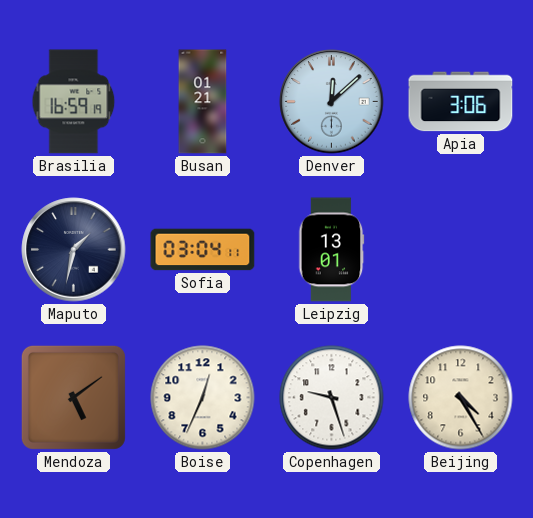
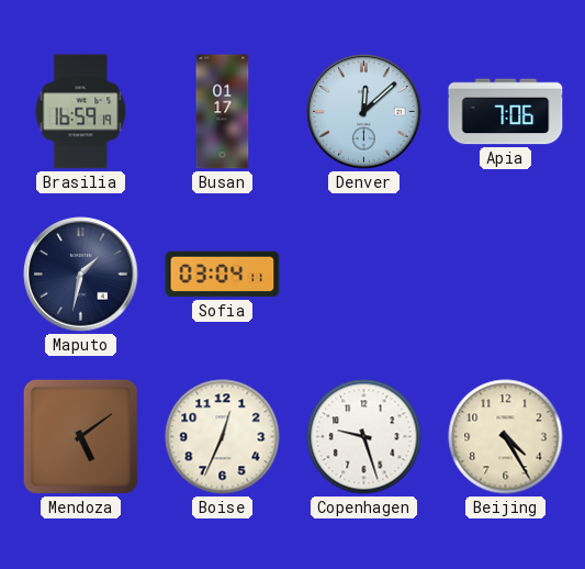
Busan: 01:21 -> 01:17
Apia: 3:06 -> 7:06
Leipzig: 13:01 -> none
